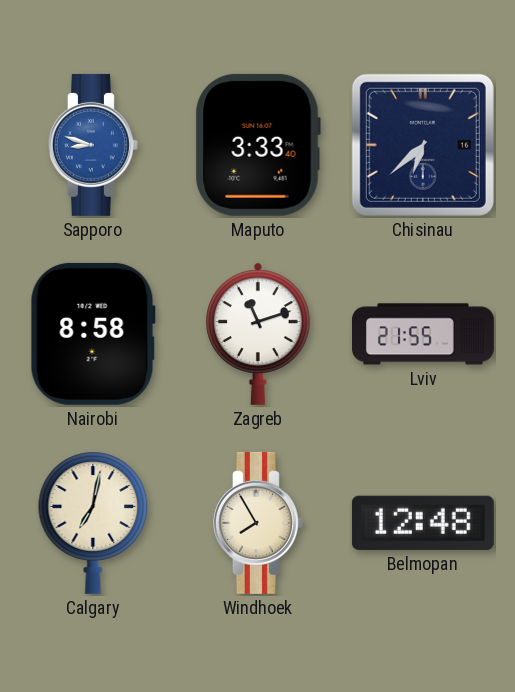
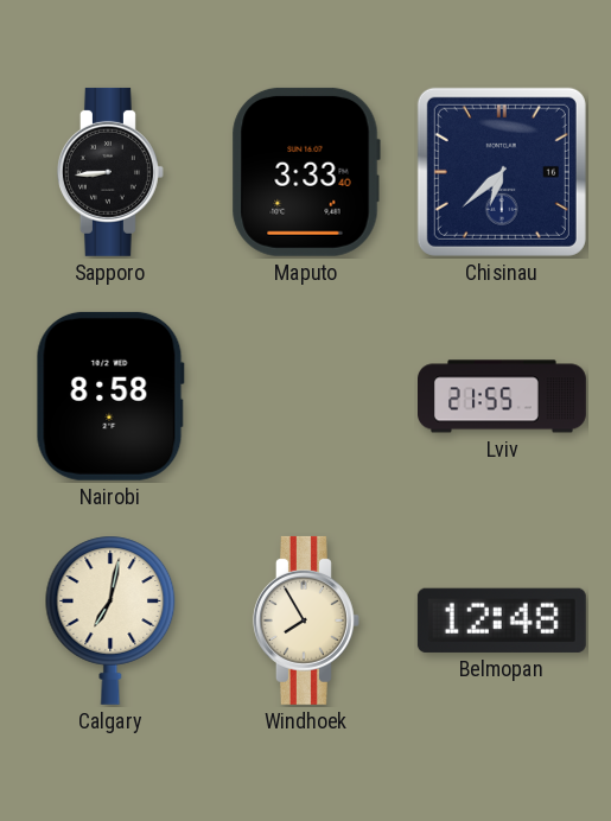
Sapporo: 8:48 -> 8:44
Sapporo dial: blue -> black
Zagreb: 11:12 -> none
